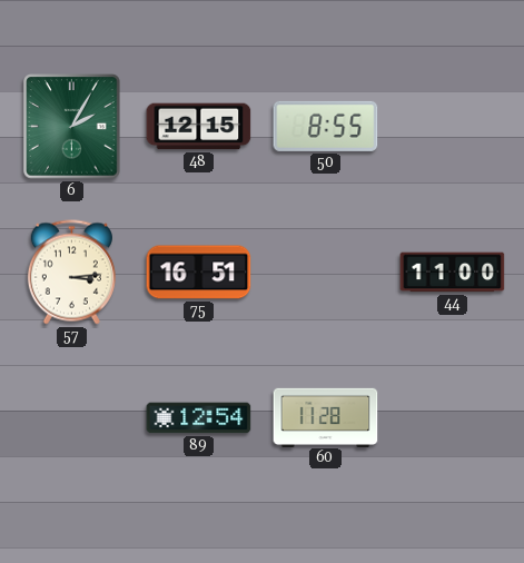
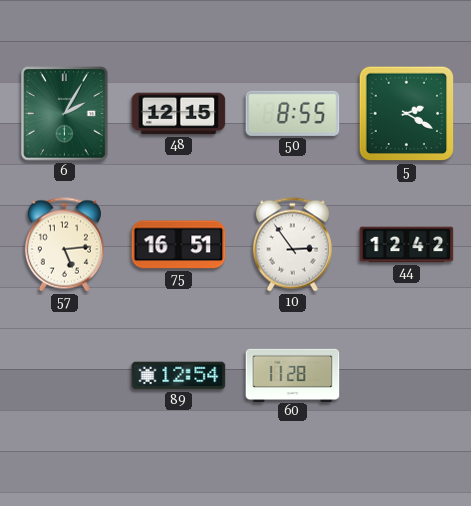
5: none -> 2:20
57: 3:14 -> 5:14
10: none -> 2:54
44: 11:00 -> 12:42
